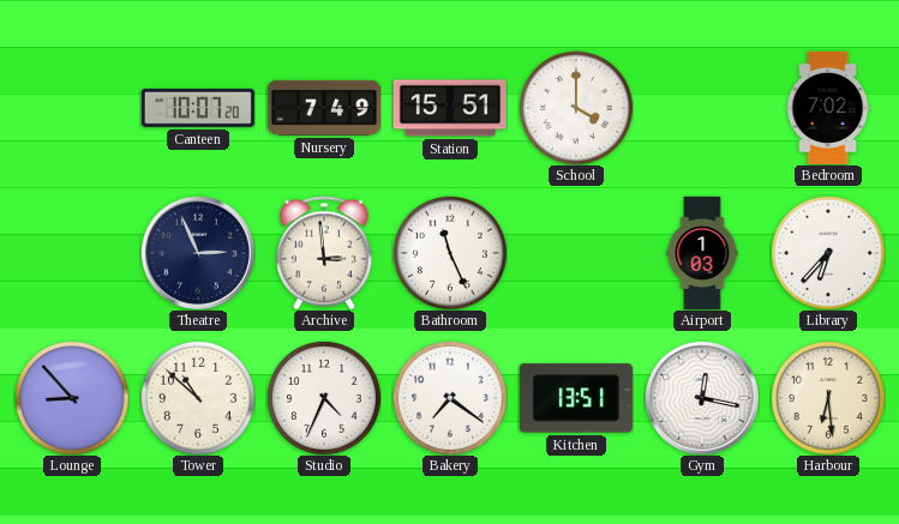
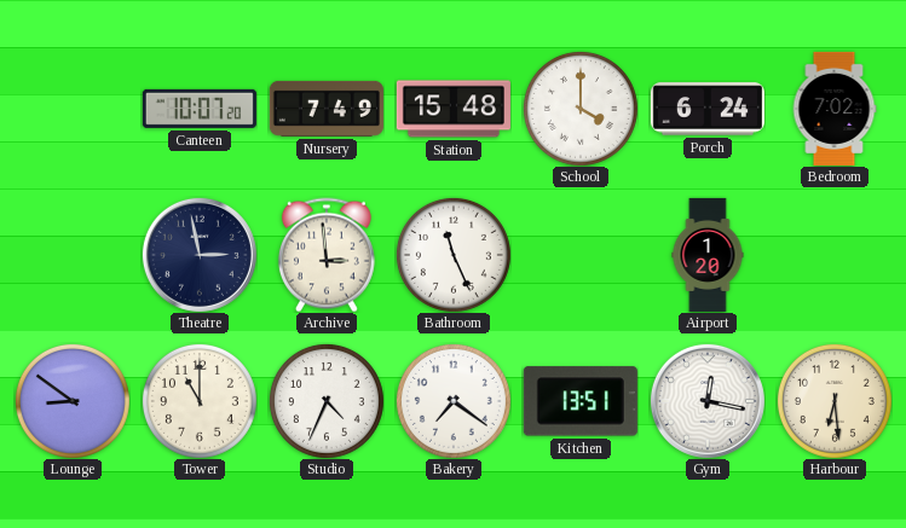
Station: 15:51 -> 15:48
Porch: none -> 6:24
Theatre: 2:56 -> 2:58
Airport: 1:03 -> 1:20
Library: 6:37 -> none
Lounge: 8:53 -> 8:51
Tower: 10:52 -> 11:00
